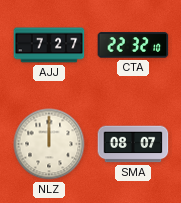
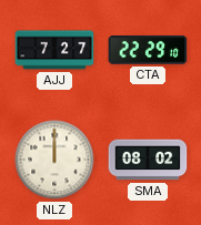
CTA: 22:32 -> 22:29
SMA: 08:07 -> 08:02
